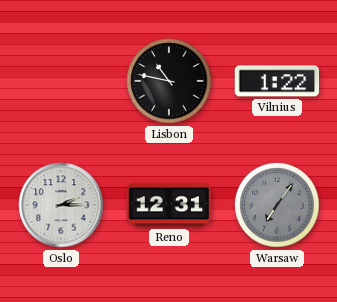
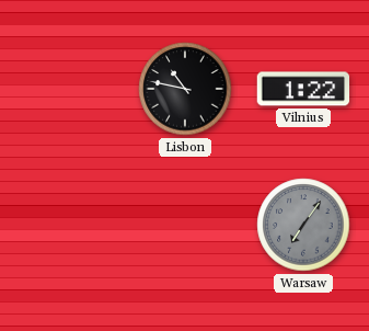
Oslo: 2:15 -> none
Reno: 12:31 -> none
